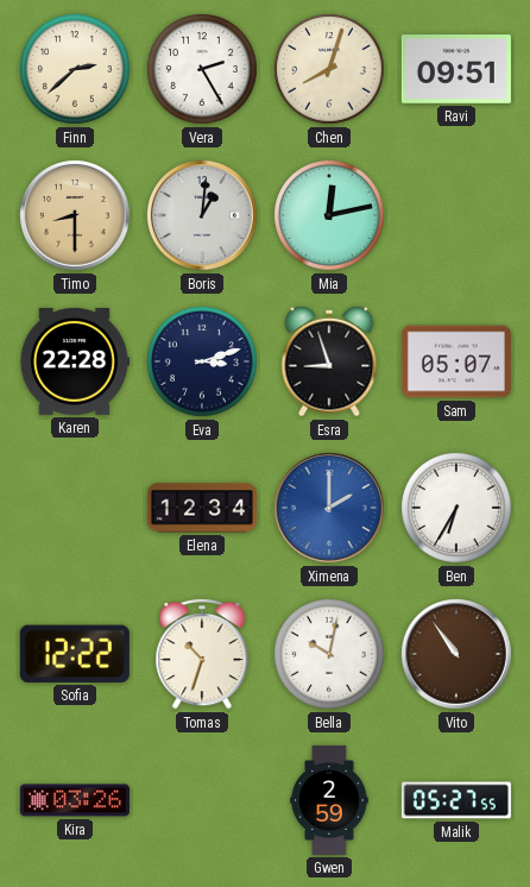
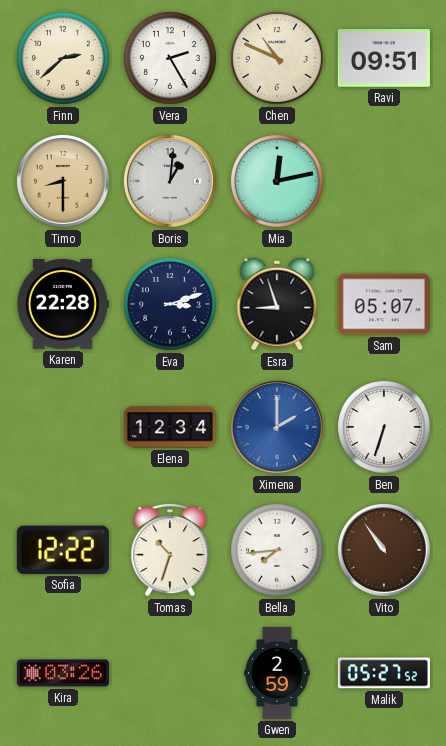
Chen: 8:03 -> 10:49
Ben: 6:35 -> 6:33
Bella: 10:02 -> 7:44
Malik: 05:27:55 -> 05:27:52
